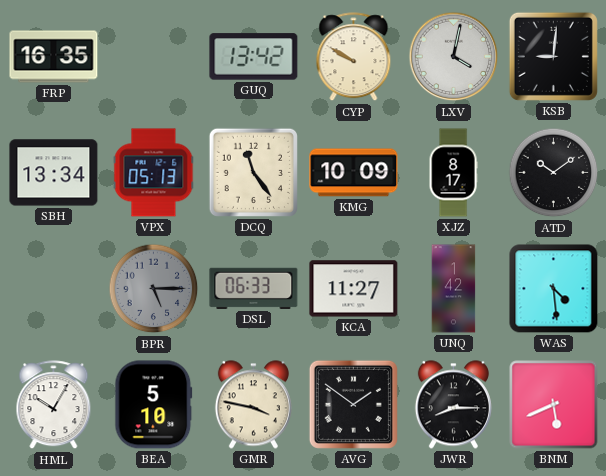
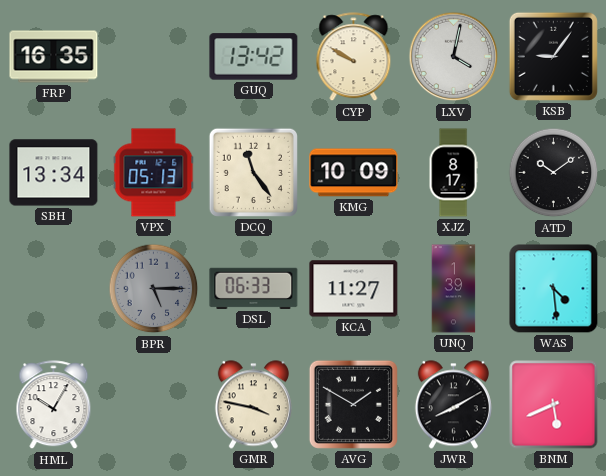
KSB: 9:01 -> 9:06
UNQ: 1:42 -> 1:39
BEA: 5:10 -> none
AVG: 1:51 -> 1:50
JWR: 8:15 -> 8:10
